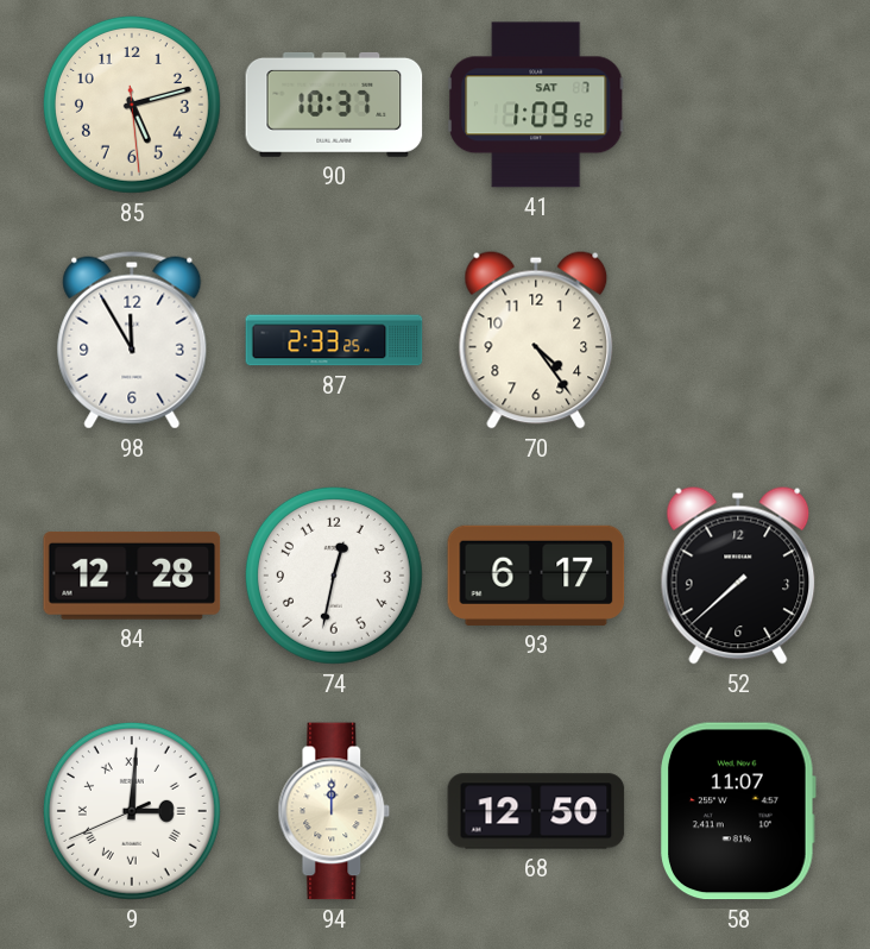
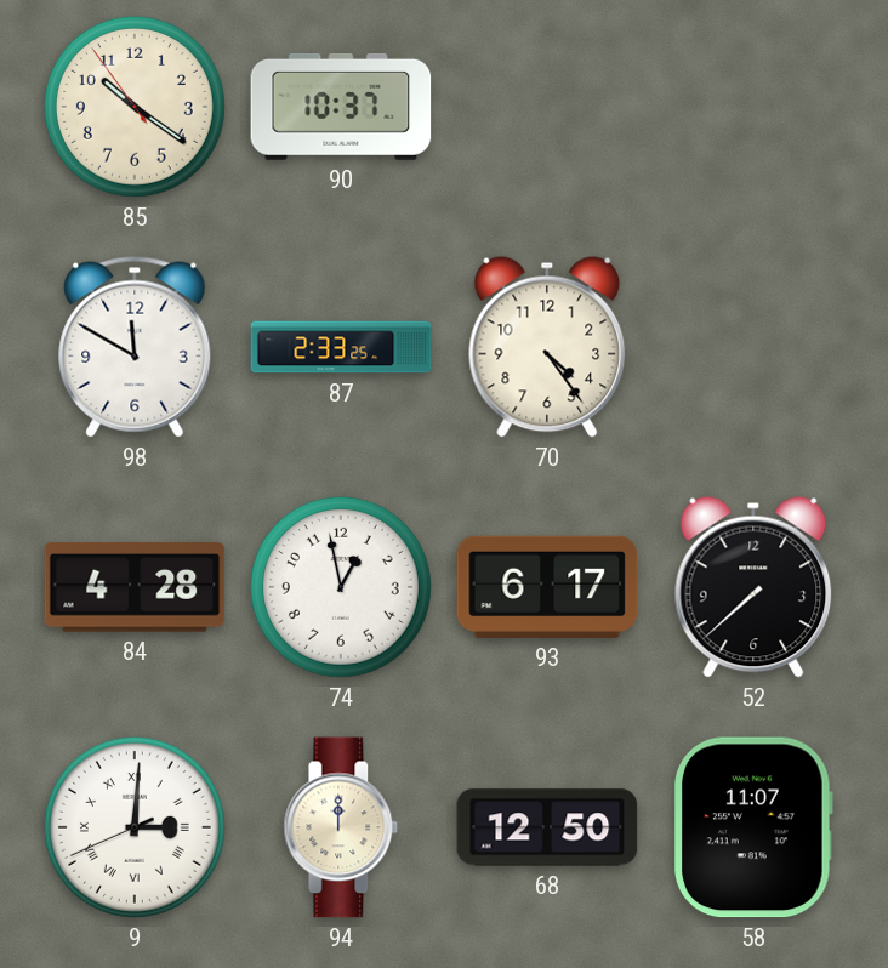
85: 5:12 -> 10:20
41: 1:09 -> none
98: 11:55 -> 11:50
84: 12:28 -> 4:28
74: 12:32 -> 12:58
